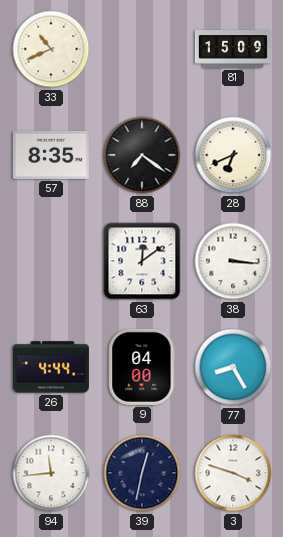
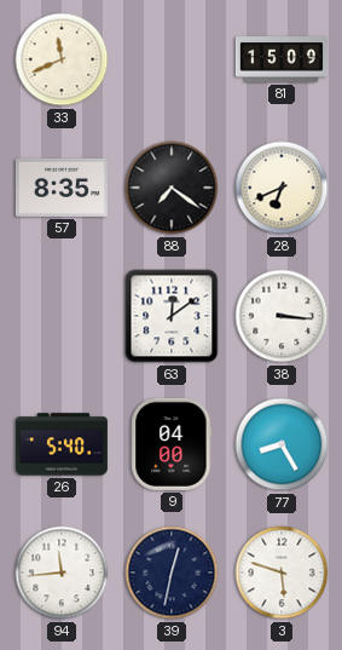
33: 10:41 -> 11:41
26: 4:44 -> 5:40
3: 3:48 -> 5:48
